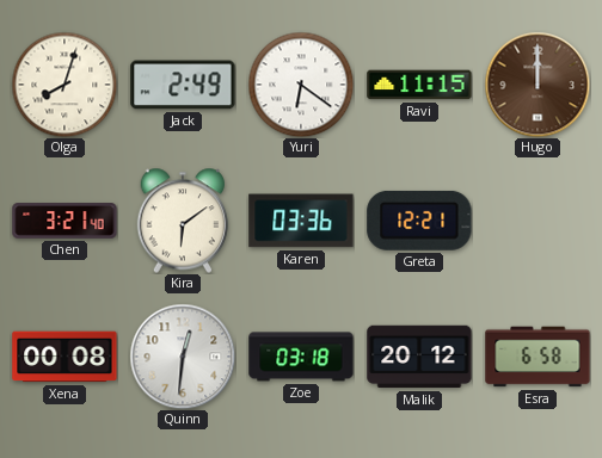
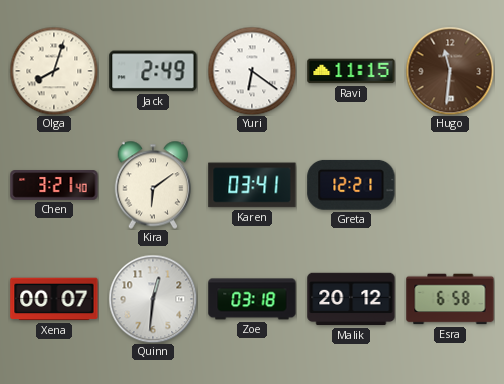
Hugo: 12:00 -> 11:31
Karen: 03:36 -> 03:41
Xena: 00:08 -> 00:07
